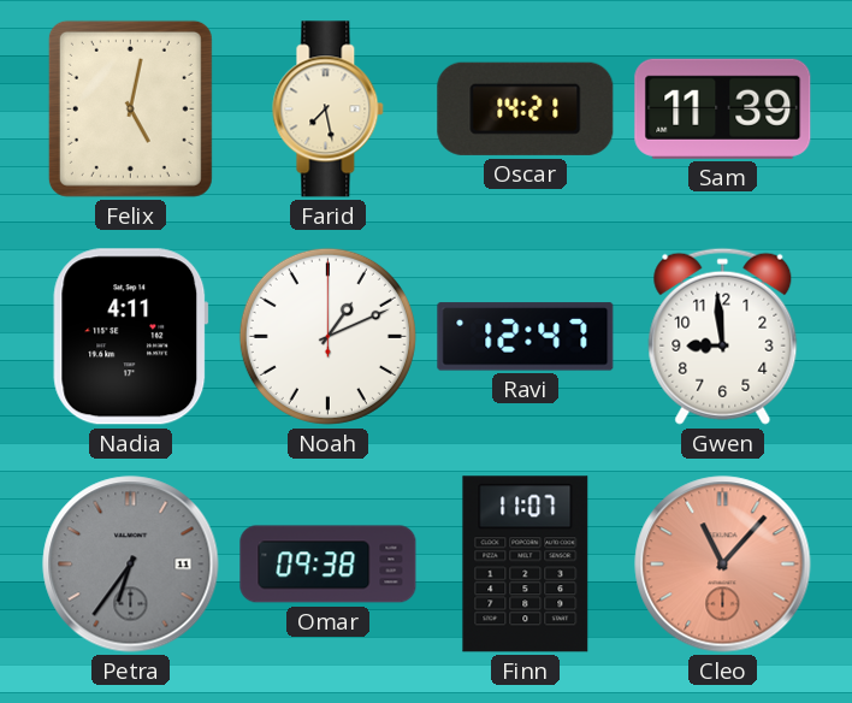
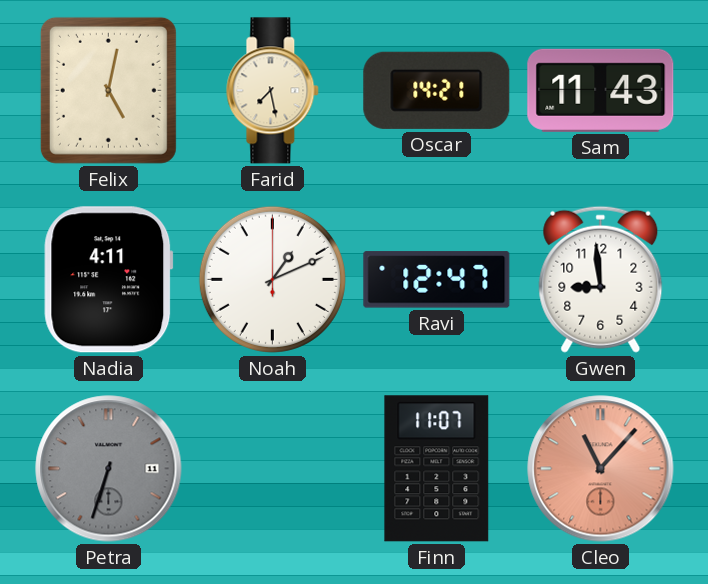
Sam: 11:39 -> 11:43
Petra: 6:36 -> 6:33
Omar: 09:38 -> none
